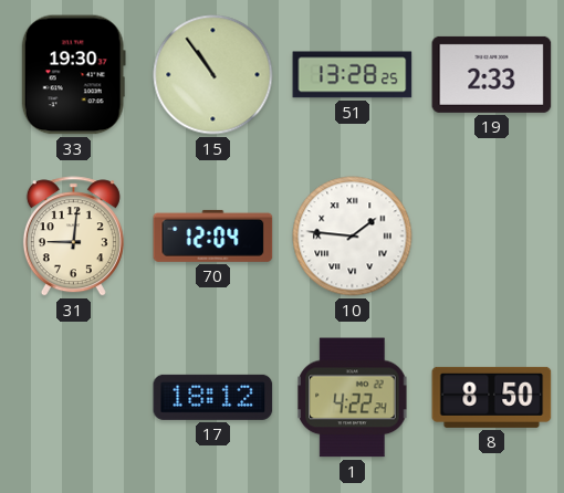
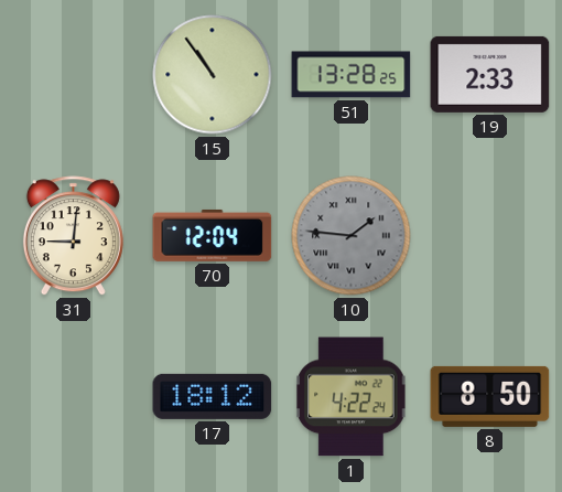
33: 19:30 -> none
10 dial: white -> grey
